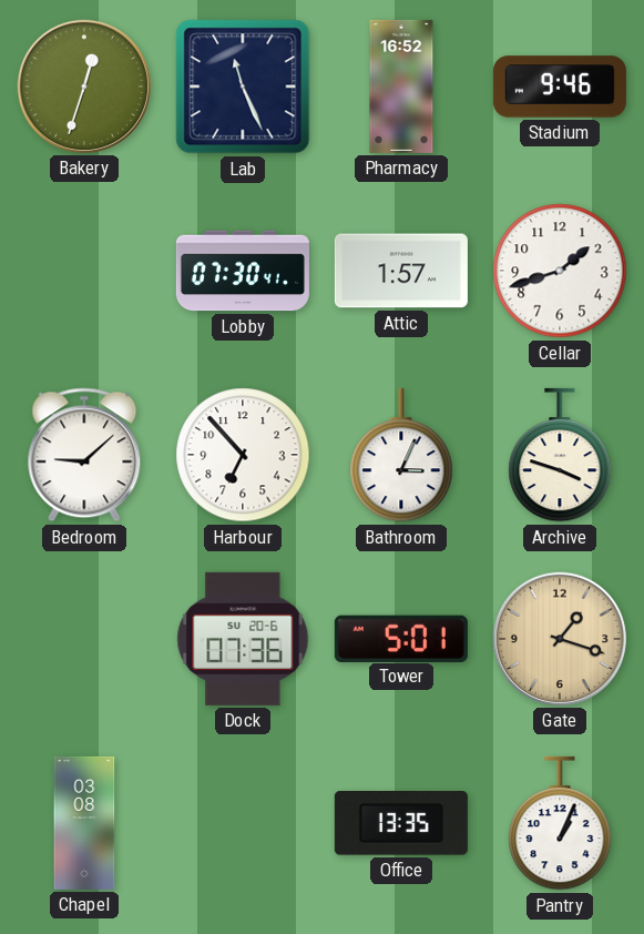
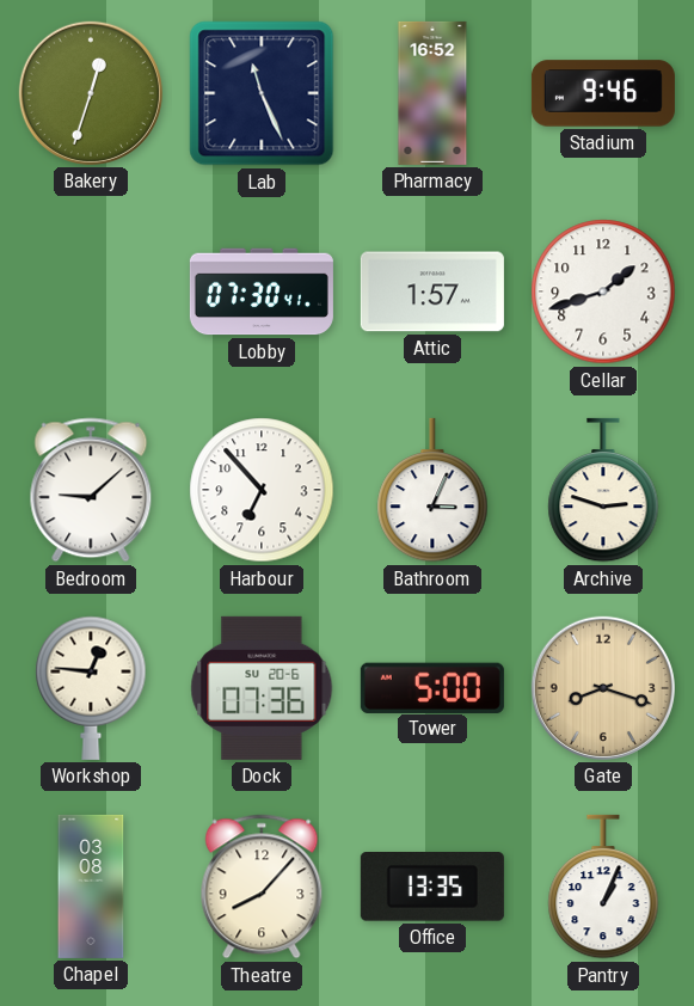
Archive: 3:48 -> 2:48
Workshop: none -> 12:46
Tower: 5:01 -> 5:00
Gate: 1:18 -> 8:18
Theatre: none -> 8:07
